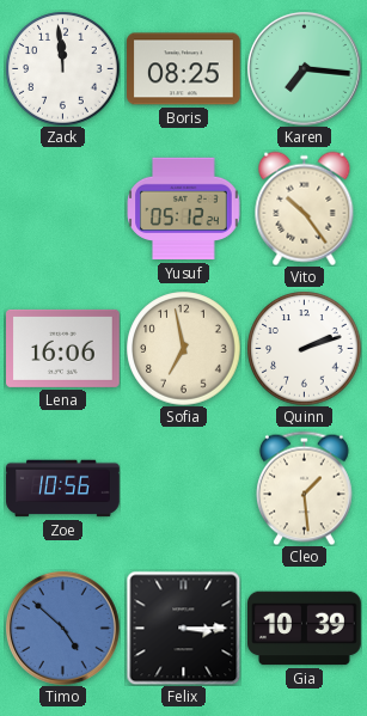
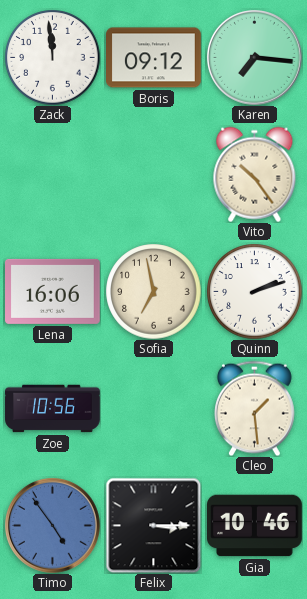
Boris: 08:25 -> 09:12
Yusuf: 05:12 -> none
Timo: 4:52 -> 4:54
Gia: 10:39 -> 10:46
